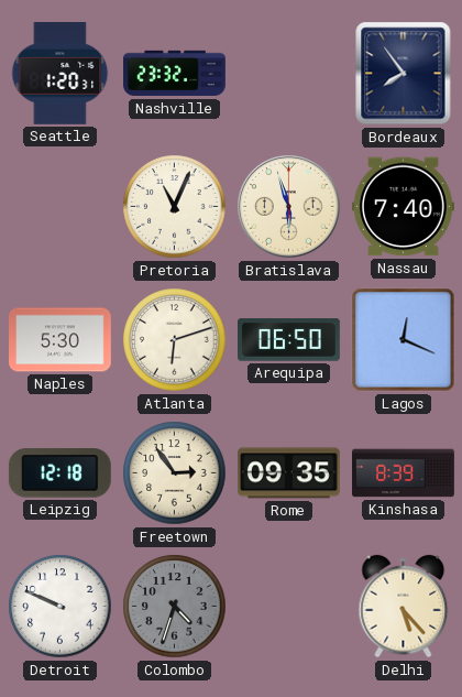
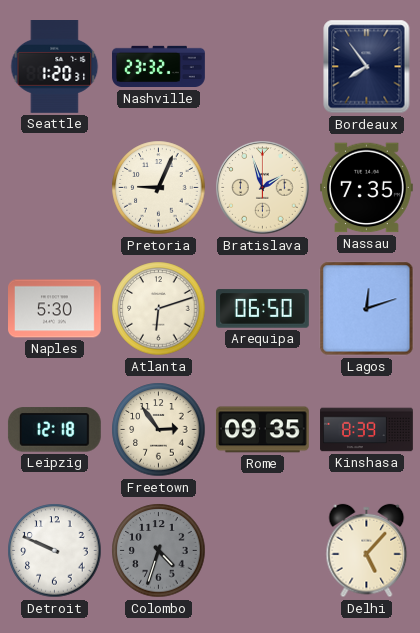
Pretoria: 11:04 -> 9:04
Bratislava: 5:57 -> 1:57
Nassau: 7:40 -> 7:35
Lagos: 12:19 -> 12:12
Delhi: 5:23 -> 5:07
